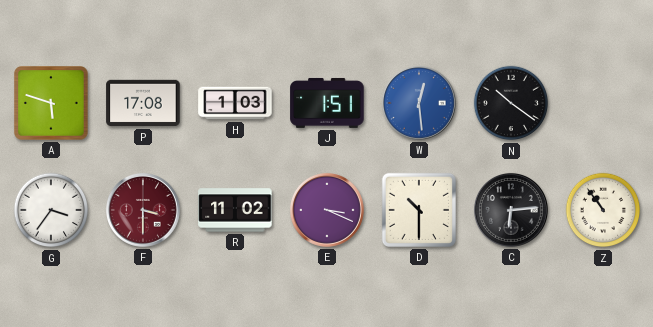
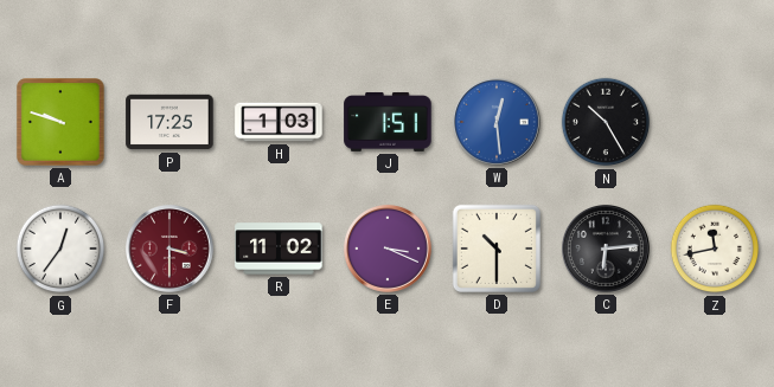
A: 5:48 -> 9:48
P: 17:08 -> 17:25
N: 10:21 -> 10:25
G: 3:36 -> 12:36
Z: 10:54 -> 11:43
